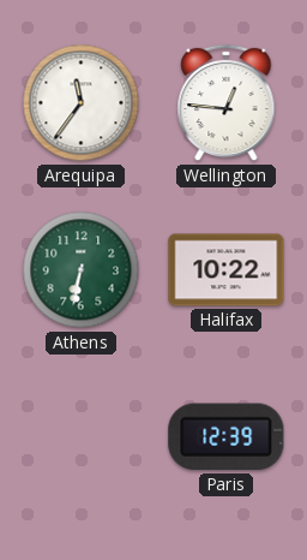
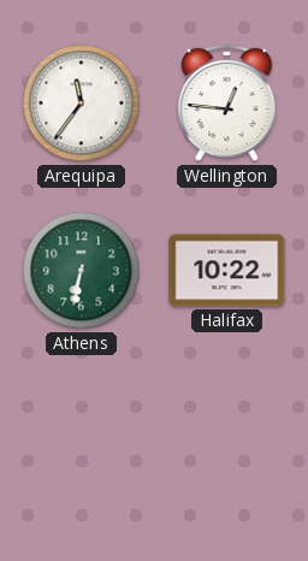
Paris: 12:39 -> none
